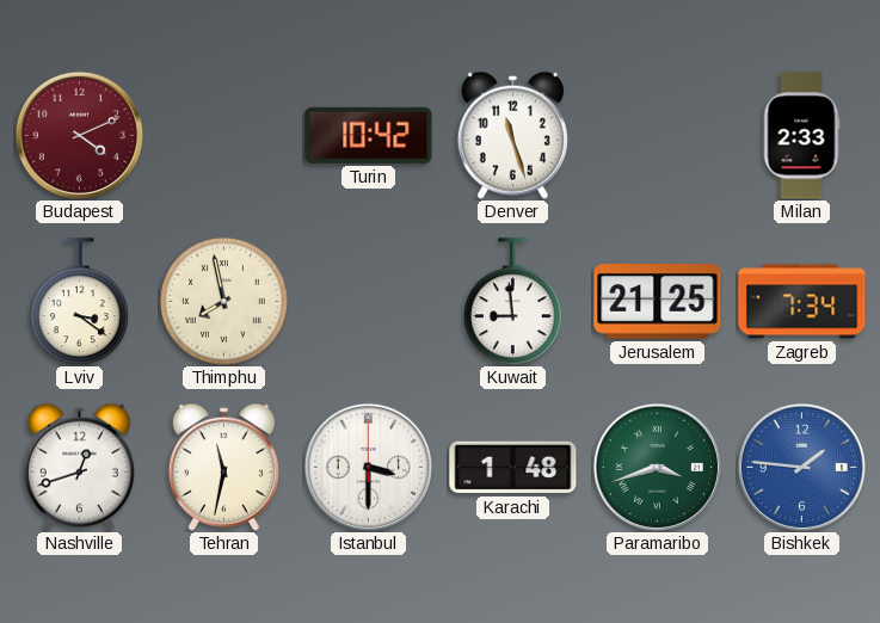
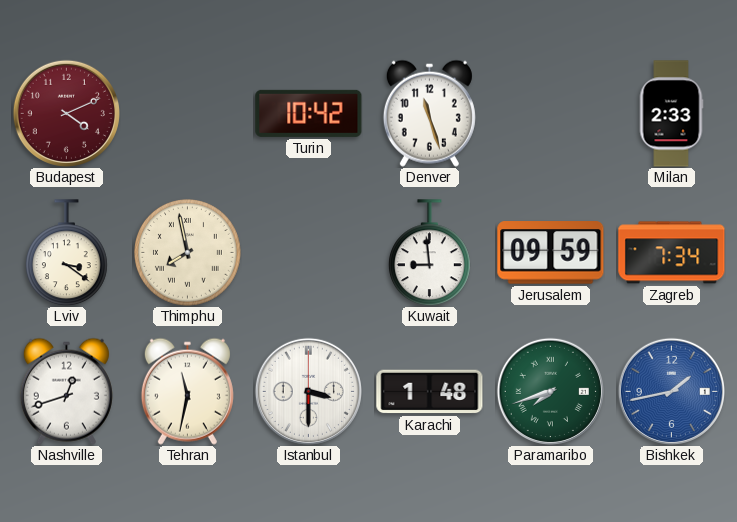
Jerusalem: 21:25 -> 09:59
Paramaribo: 3:42 -> 7:42
Bishkek: 1:46 -> 1:43
